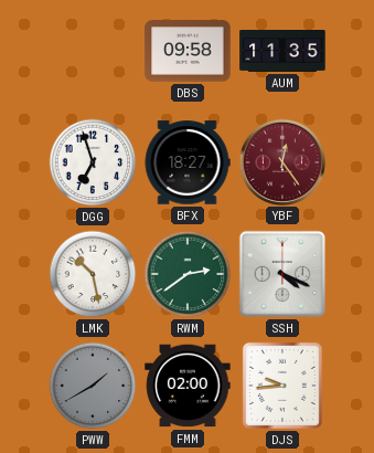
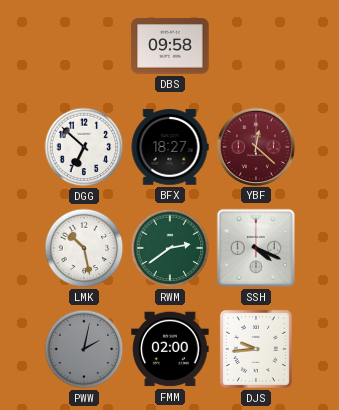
AUM: 11:35 -> none
DGG: 6:57 -> 6:52
YBF: 12:24 -> 12:22
PWW: 1:40 -> 2:02
